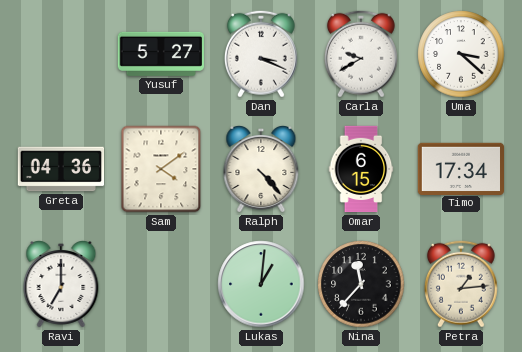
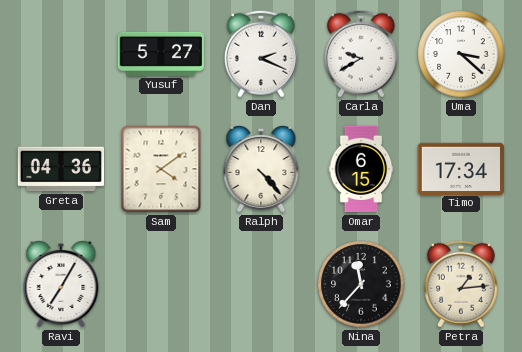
Dan: 3:19 -> 2:19
Ravi: 7:00 -> 7:05
Lukas: 1:01 -> none
